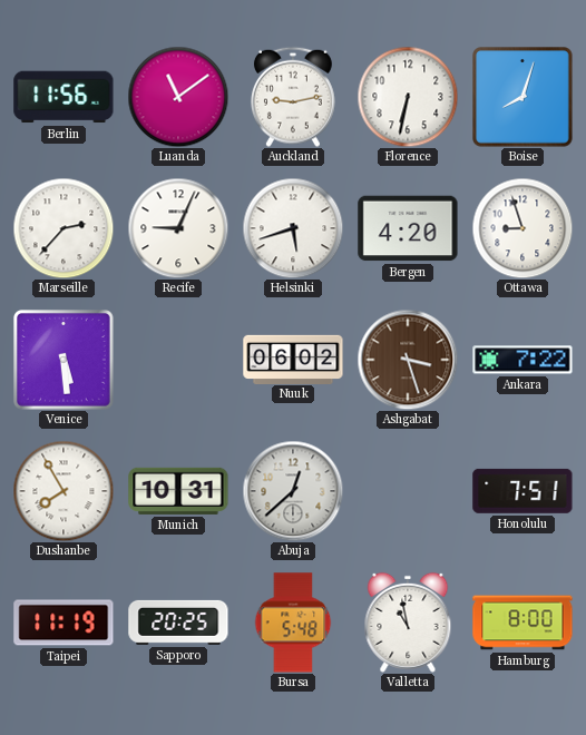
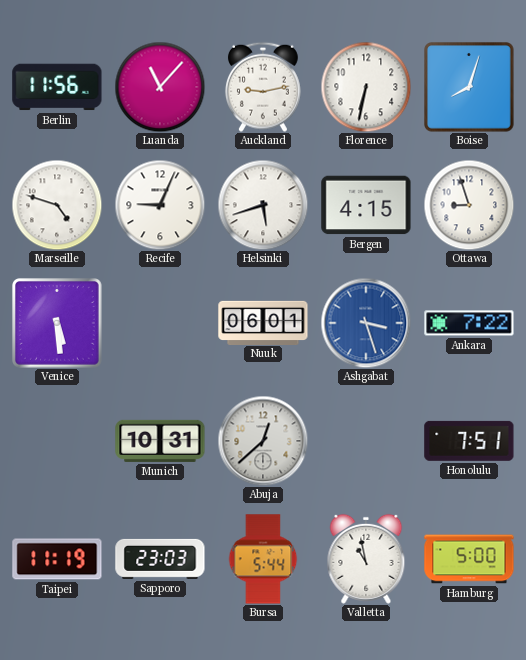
Luanda: 11:09 -> 11:07
Marseille: 2:37 -> 4:48
Bergen: 4:20 -> 4:15
Nuuk: 06:02 -> 06:01
Ashgabat dial: brown -> blue
Dushanbe: 7:55 -> none
Sapporo: 20:25 -> 23:03
Bursa: 5:48 -> 5:44
Hamburg: 8:00 -> 5:00
